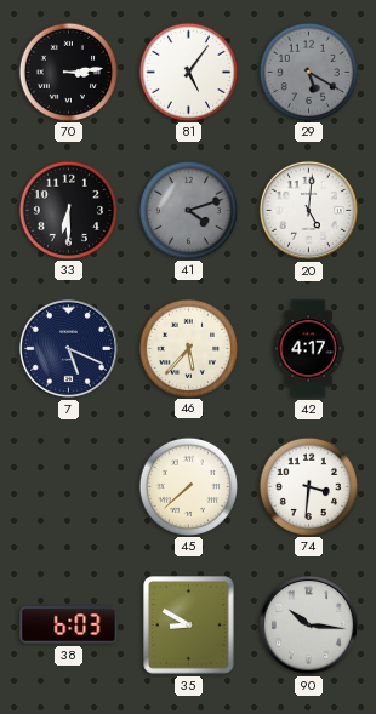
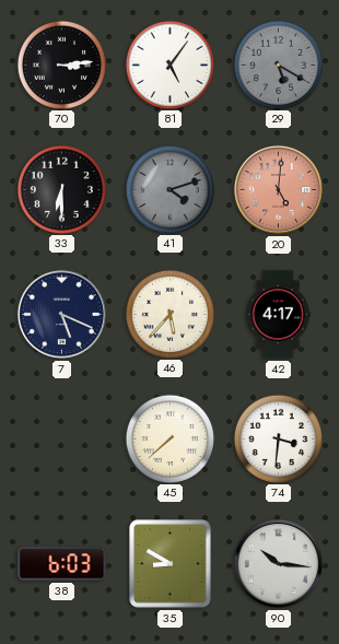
20 dial: white -> salmon
